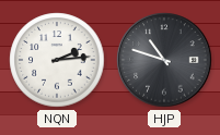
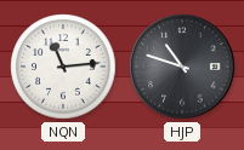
NQN: 2:14 -> 11:14
